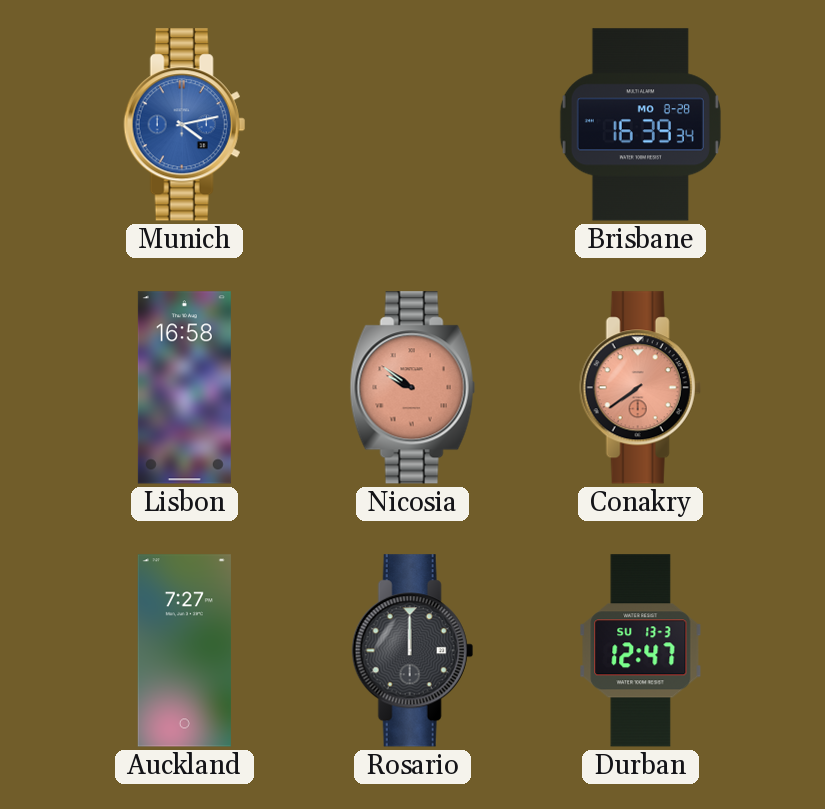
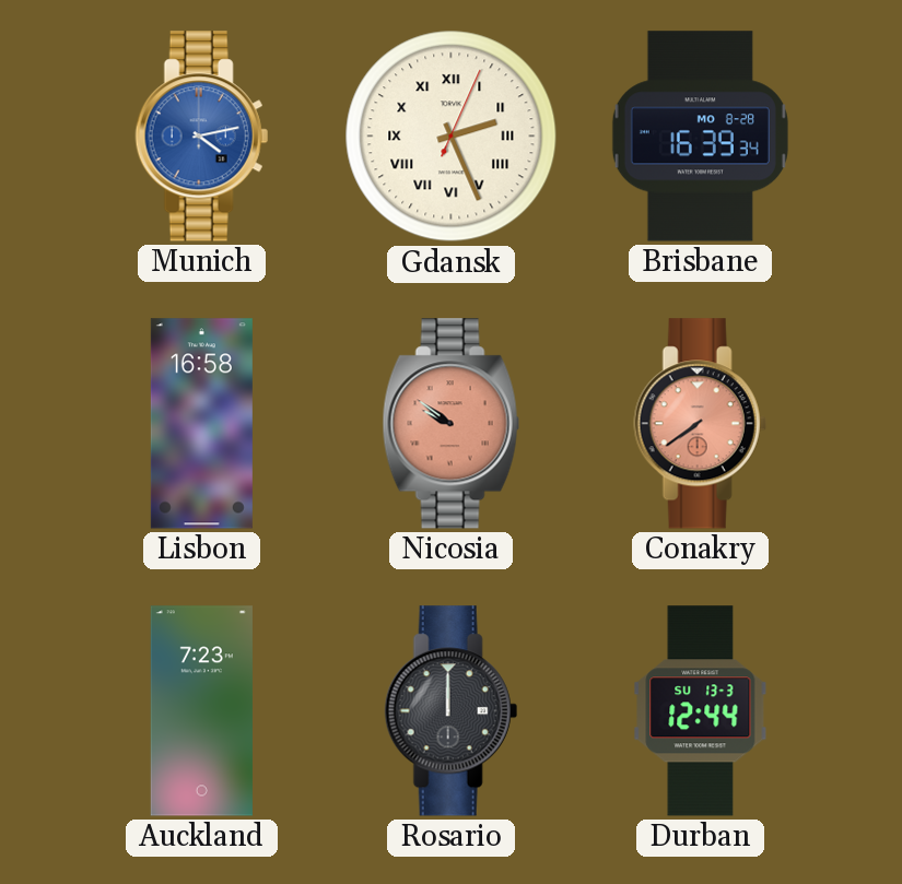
Gdansk: none -> 2:26
Auckland: 7:27 -> 7:23
Durban: 12:47 -> 12:44
